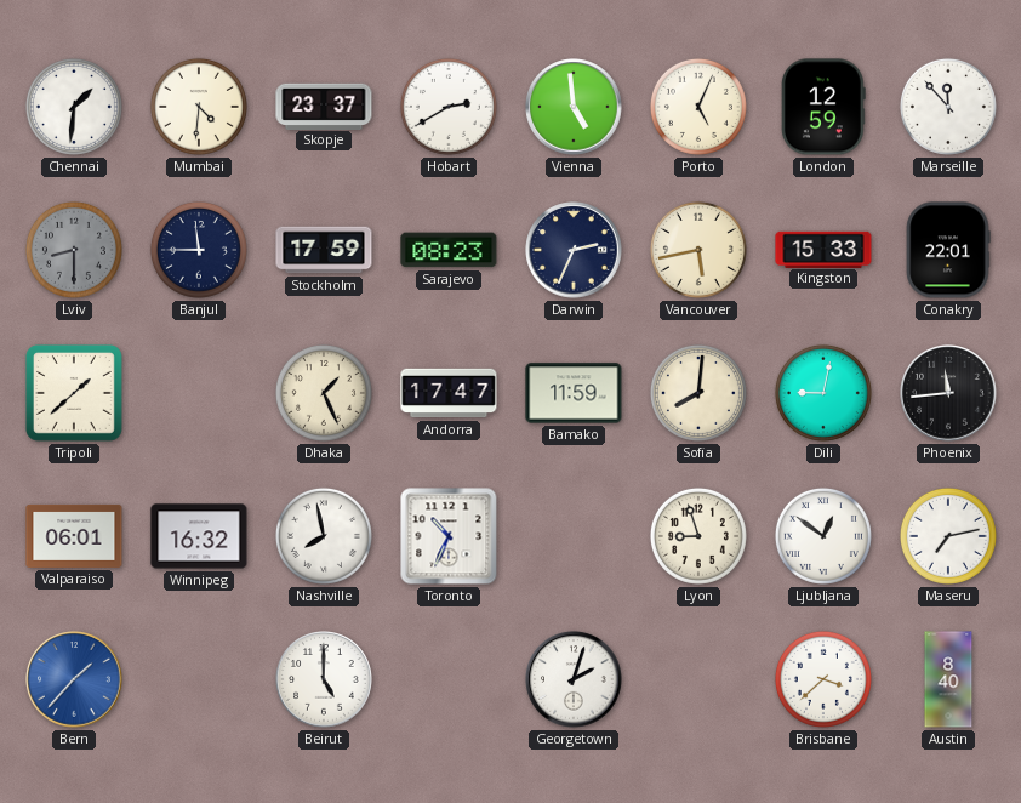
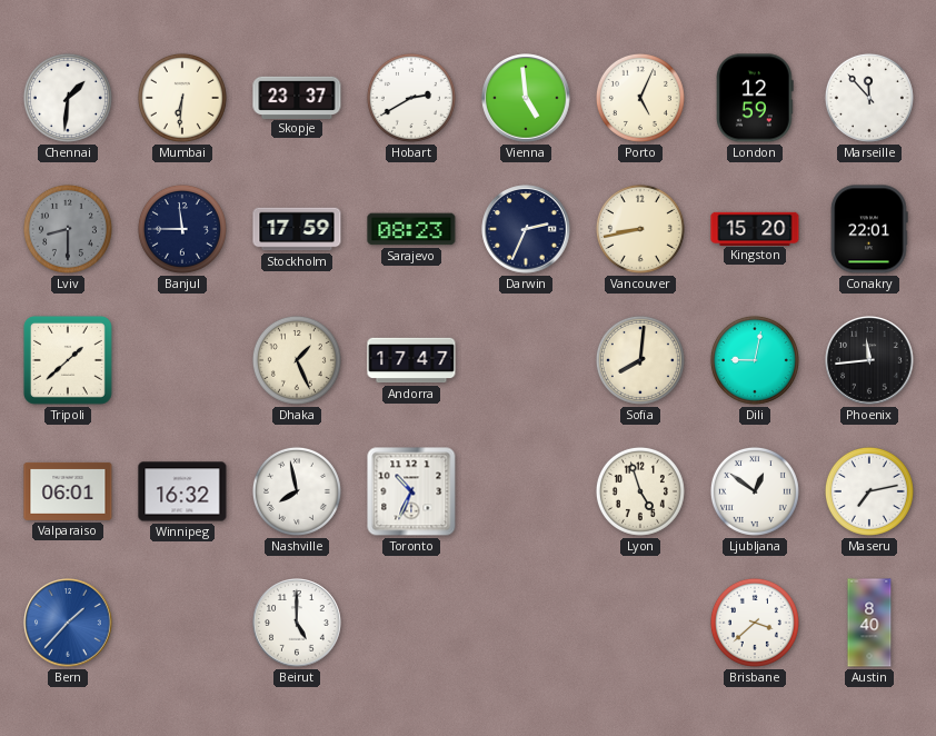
Mumbai: 4:31 -> 6:31
Vancouver: 5:43 -> 8:43
Kingston: 15:33 -> 15:20
Bamako: 11:59 -> none
Lyon: 8:57 -> 4:57
Georgetown: 2:03 -> none
